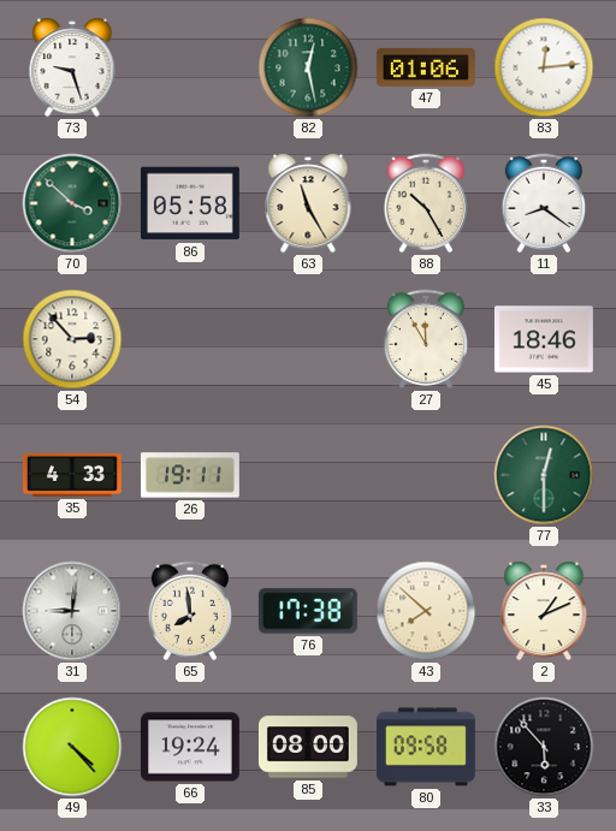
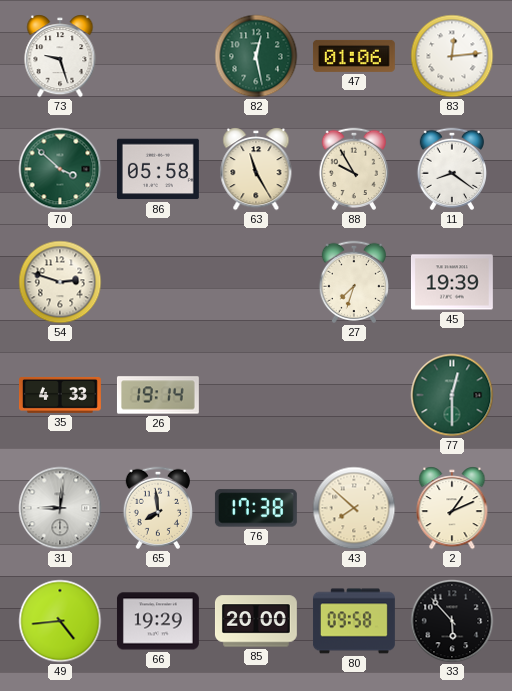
88: 10:25 -> 9:55
54: 2:53 -> 2:48
27: 11:55 -> 7:33
45: 18:46 -> 19:39
26: 19:11 -> 19:14
49: 4:23 -> 4:44
66: 19:24 -> 19:29
85: 08:00 -> 20:00
